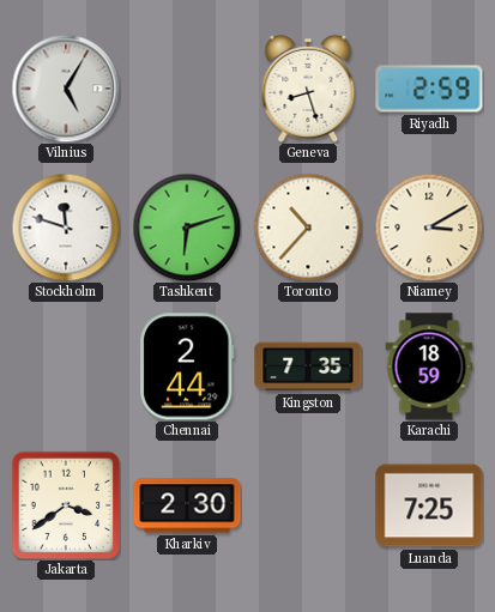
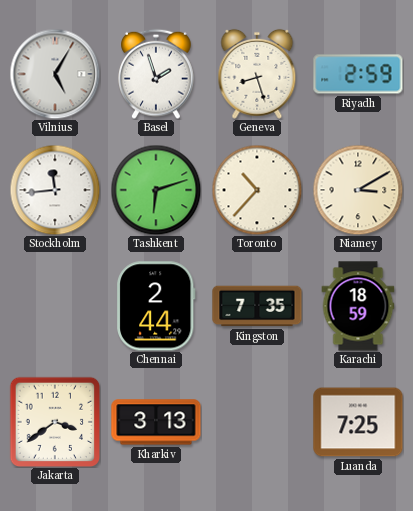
Basel: none -> 1:57
Stockholm: 11:48 -> 11:44
Kharkiv: 2:30 -> 3:13
